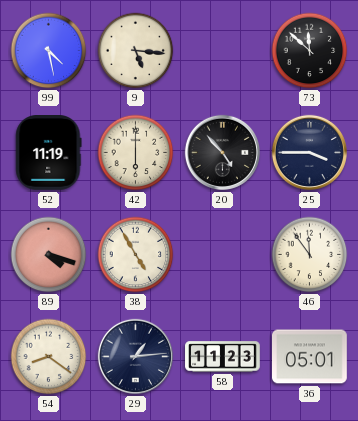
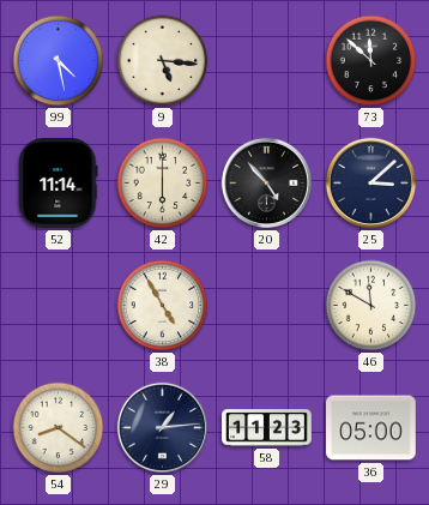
52: 11:19 -> 11:14
25: 3:45 -> 3:08
89: 4:18 -> none
46: 11:54 -> 11:50
36: 05:01 -> 05:00
